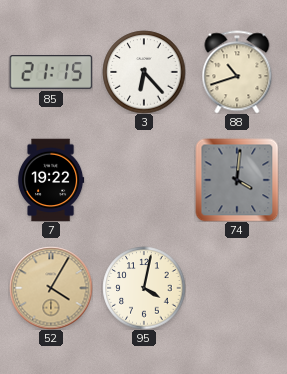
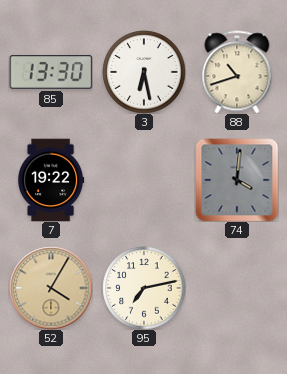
85: 21:15 -> 13:30
3: 6:23 -> 6:28
95: 4:02 -> 7:13
